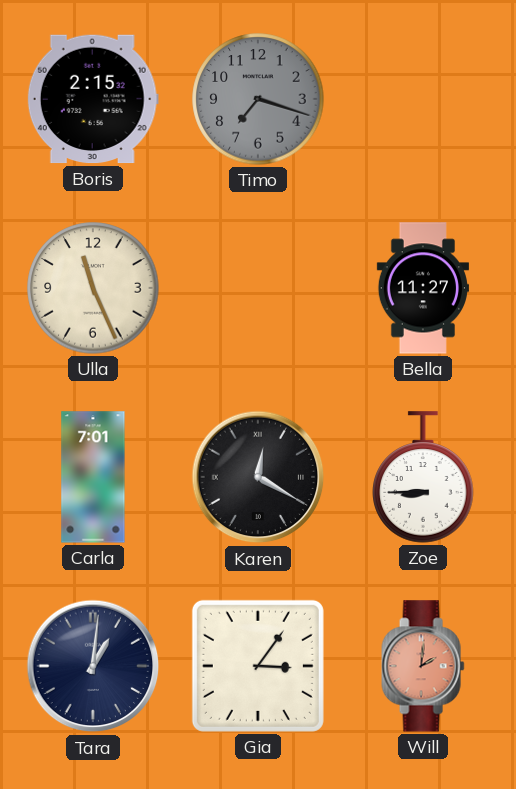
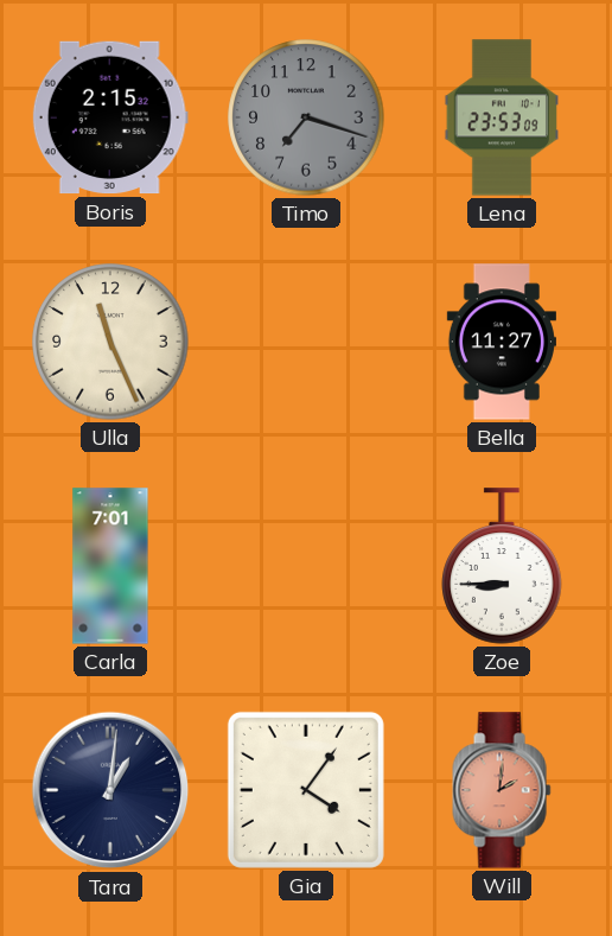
Lena: none -> 23:53
Karen: 12:20 -> none
Gia: 3:06 -> 4:06
